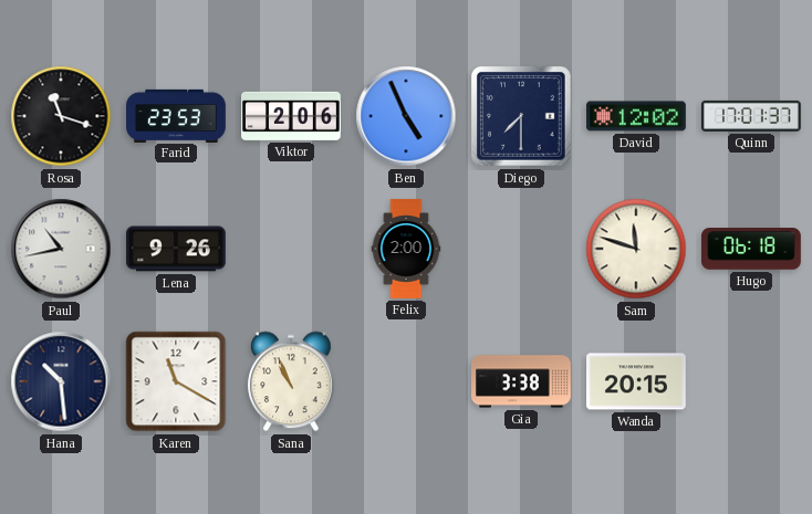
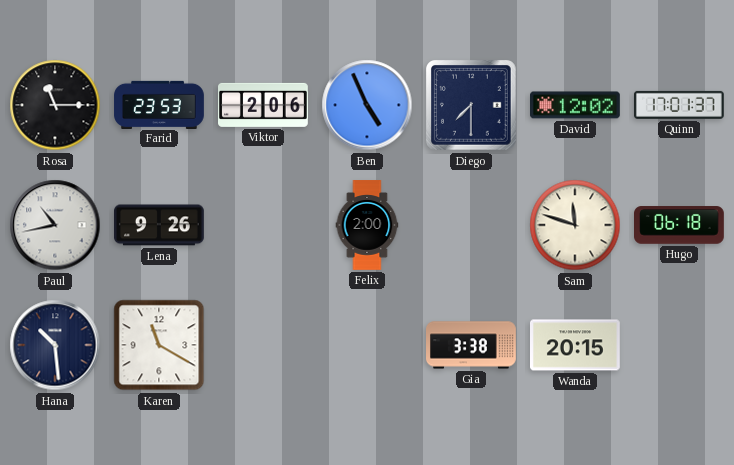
Rosa: 11:18 -> 11:15
Sana: 10:56 -> none
